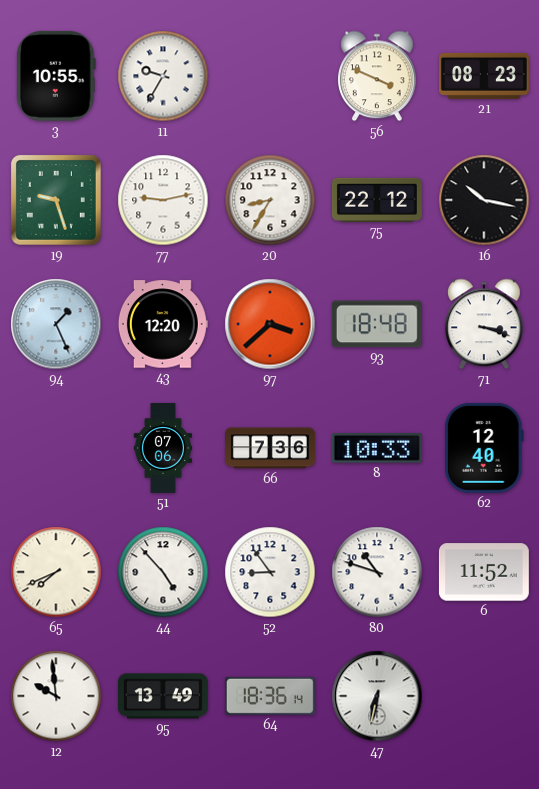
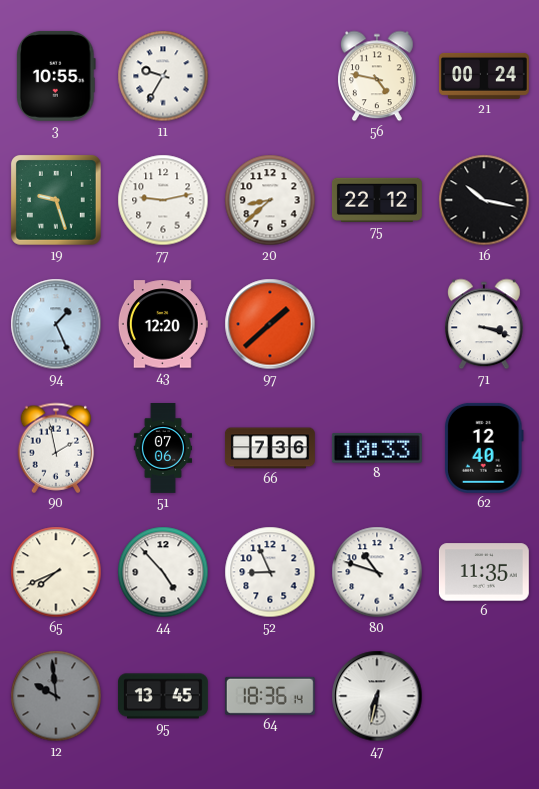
56: 3:49 -> 4:47
21: 08:23 -> 00:24
20: 8:35 -> 8:38
97: 3:38 -> 1:38
93: 18:48 -> none
90: none -> 1:58
52: 8:54 -> 8:56
6: 11:52 -> 11:35
12 dial: white -> grey
95: 13:49 -> 13:45
